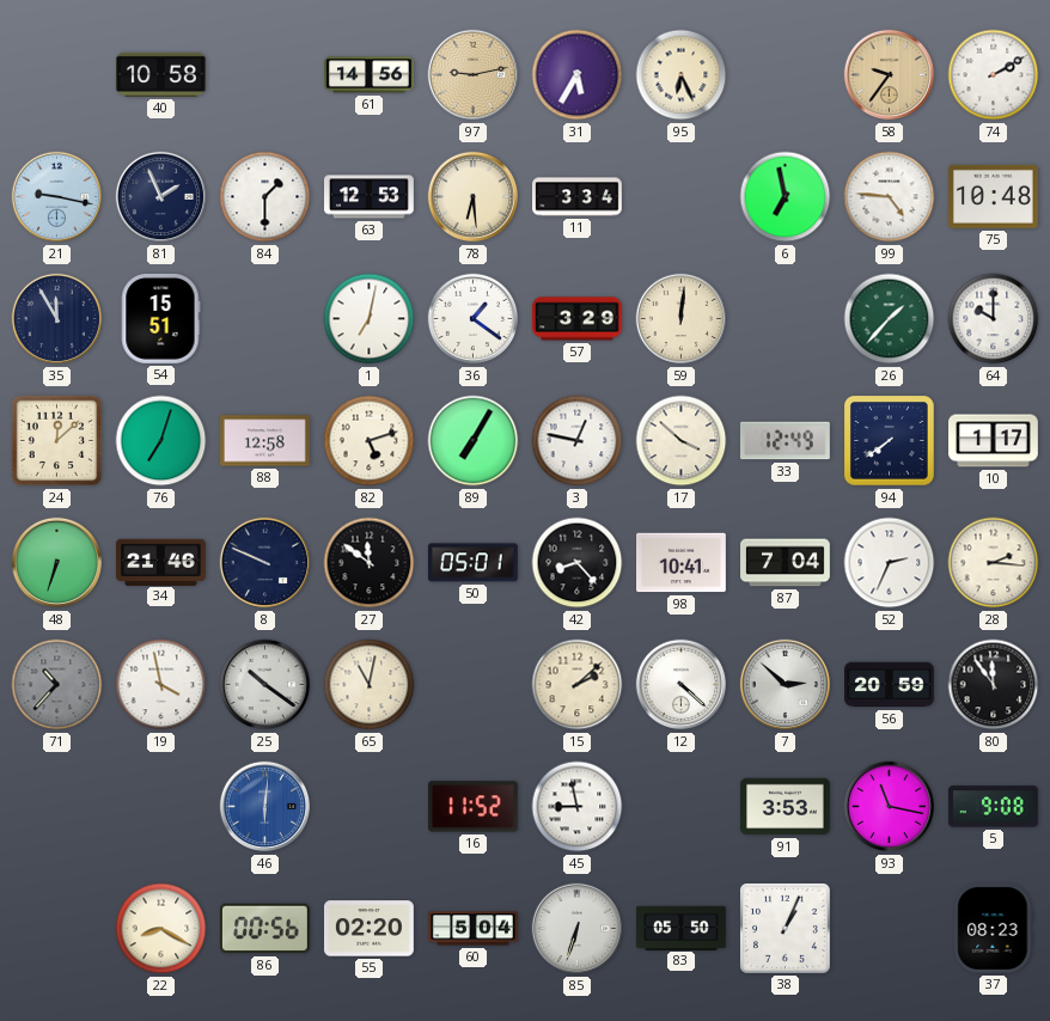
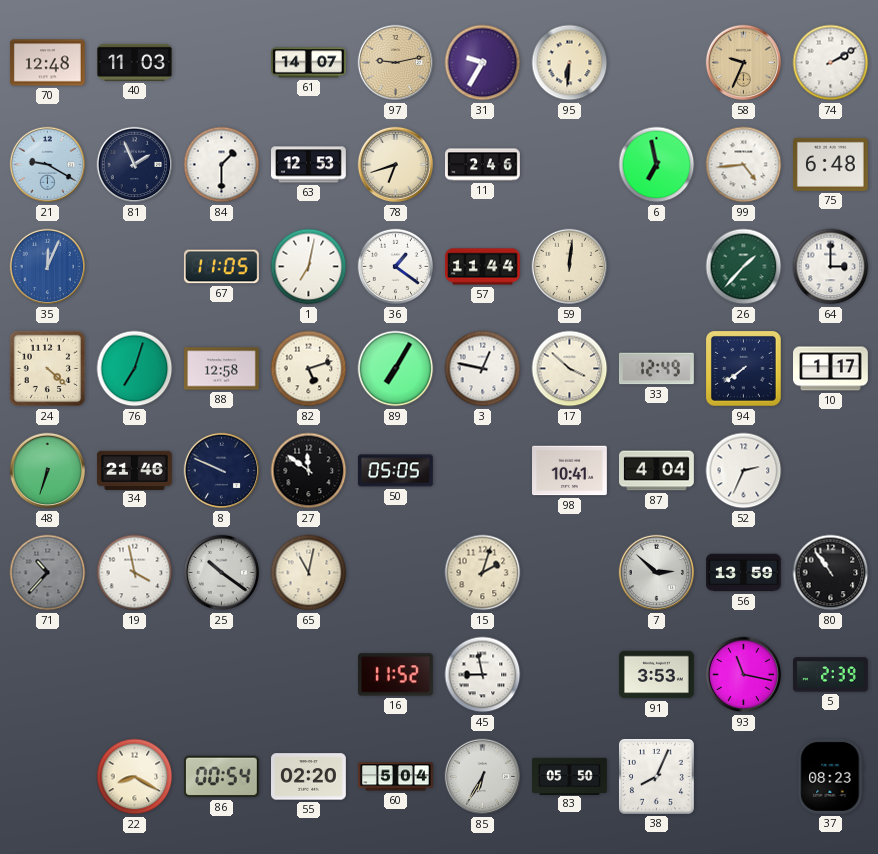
70: none -> 12:48
40: 10:58 -> 11:03
61: 14:56 -> 14:07
31: 5:35 -> 9:35
95: 6:26 -> 6:31
58: 9:36 -> 9:34
21: 9:17 -> 9:20
78: 6:29 -> 6:42
11: 3:34 -> 2:46
99: 4:46 -> 4:44
75: 10:48 -> 6:48
35: 11:55 -> 12:04
35 dial: navy -> blue
54: 15:51 -> none
67: none -> 11:05
57: 3:29 -> 11:44
64: 10:00 -> 3:00
24: 12:08 -> 4:22
50: 05:01 -> 05:05
42: 8:23 -> none
87: 7:04 -> 4:04
28: 2:16 -> none
15: 2:08 -> 2:03
12: 4:22 -> none
56: 20:59 -> 13:59
80: 11:54 -> 10:54
46: 6:01 -> none
5: 9:08 -> 2:39
86: 00:56 -> 00:54
85: 6:33 -> 6:35
38: 1:04 -> 8:04
